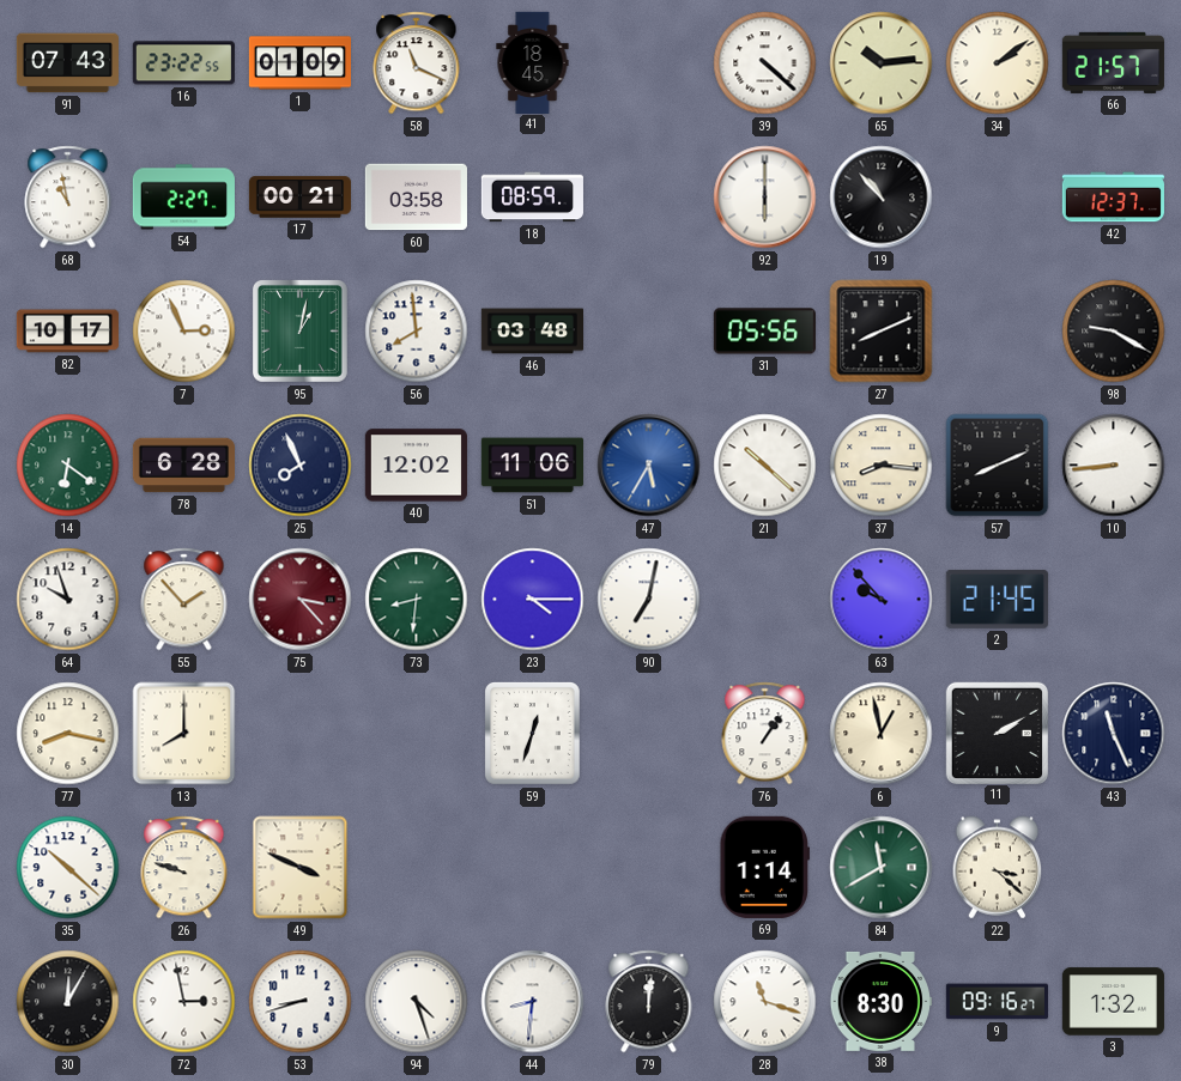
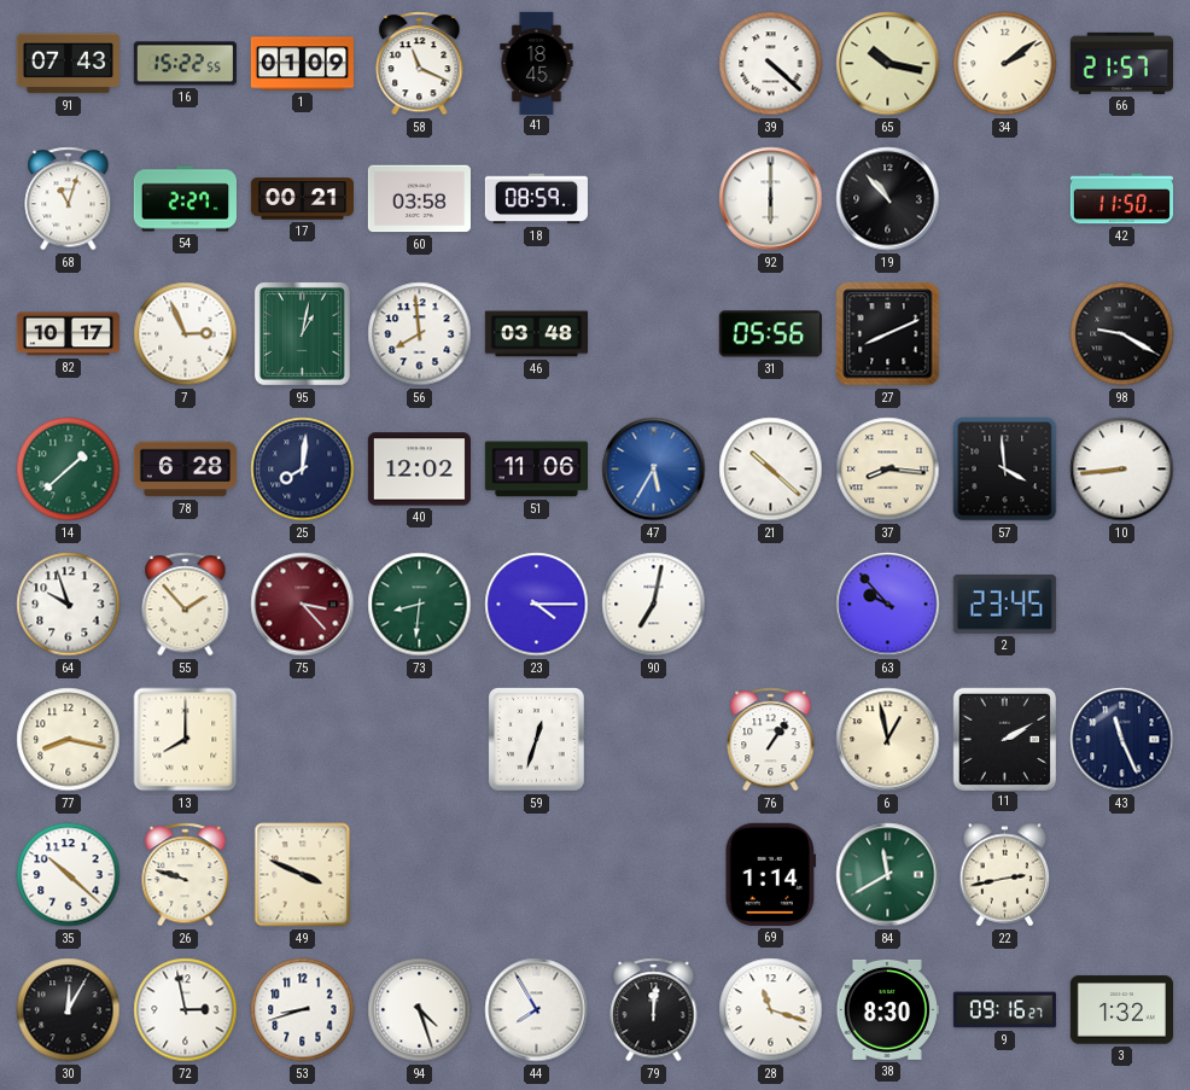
16: 23:22 -> 15:22
65: 10:14 -> 10:17
68: 10:58 -> 11:03
42: 12:37 -> 11:50
14: 6:21 -> 1:38
25: 7:56 -> 8:01
57: 8:11 -> 3:59
2: 21:45 -> 23:45
22: 3:22 -> 2:43
44: 8:31 -> 7:55
